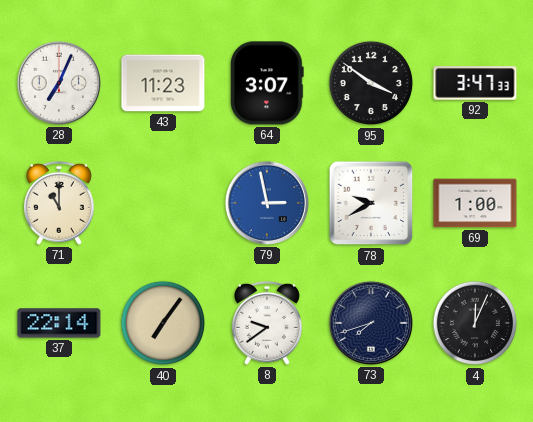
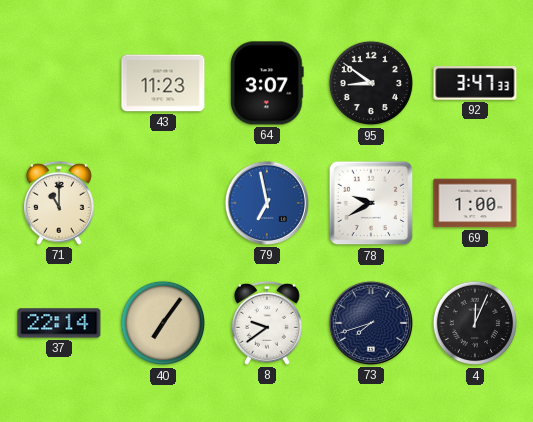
28: 7:04 -> none
95: 3:51 -> 8:51
79: 2:58 -> 6:58
